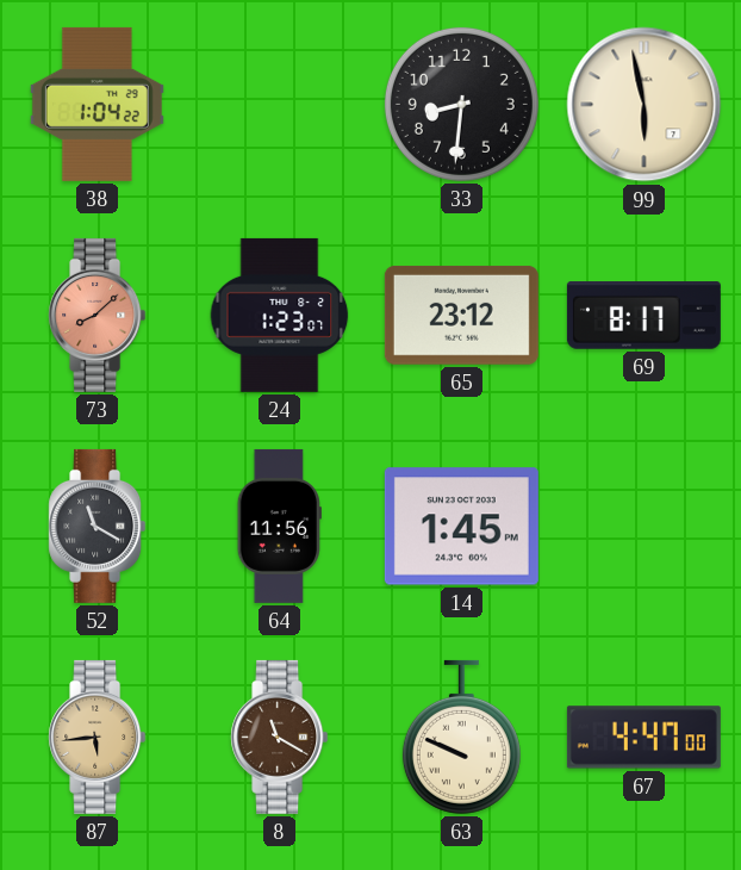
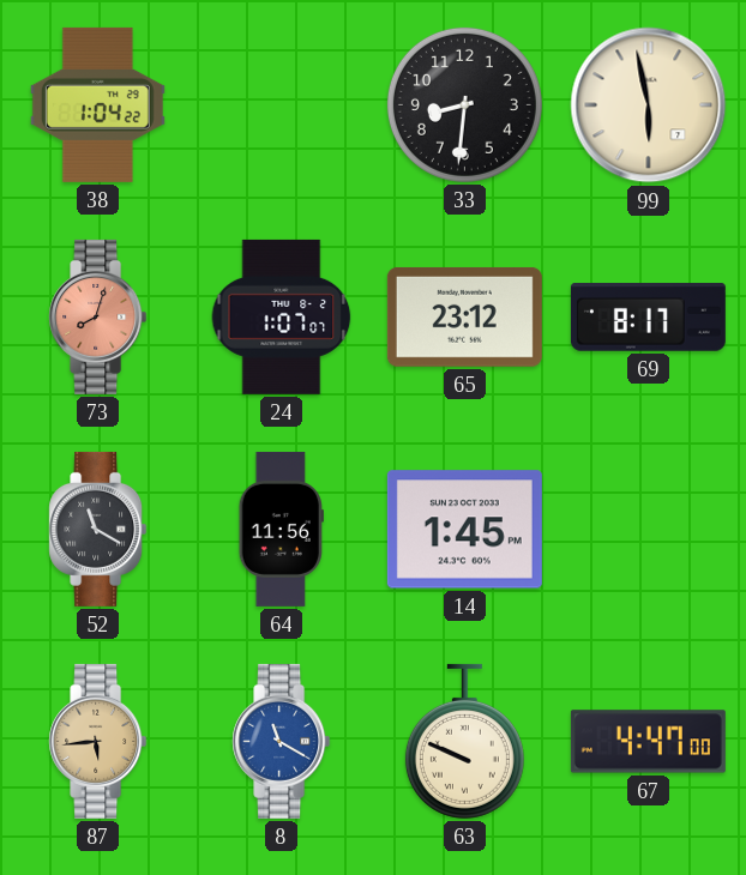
73: 8:08 -> 8:03
24: 1:23 -> 1:07
8 dial: brown -> blue
